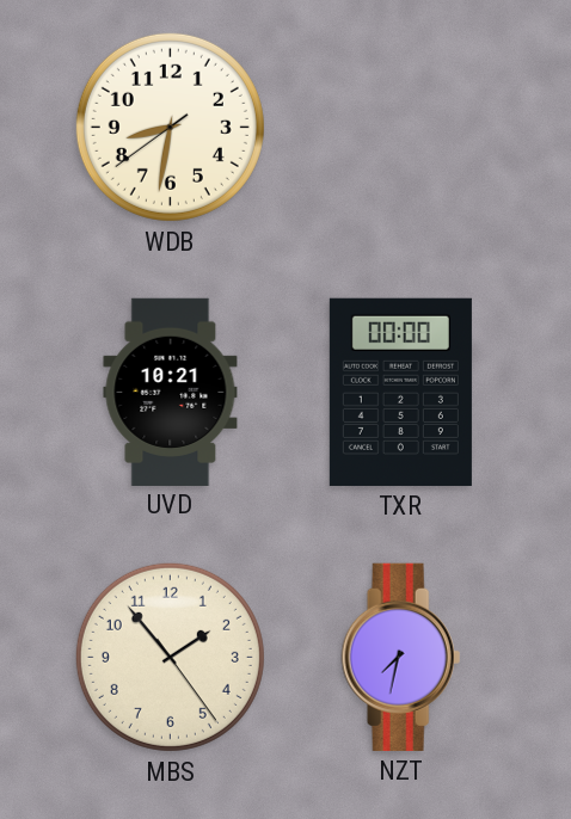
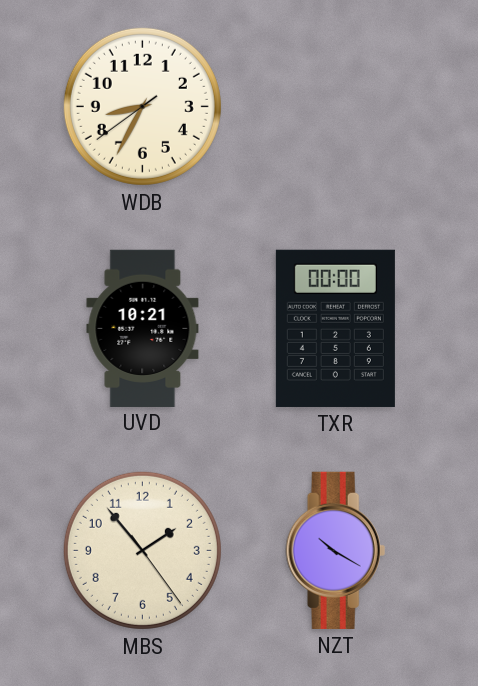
WDB: 8:31 -> 8:34
NZT: 7:32 -> 10:20
